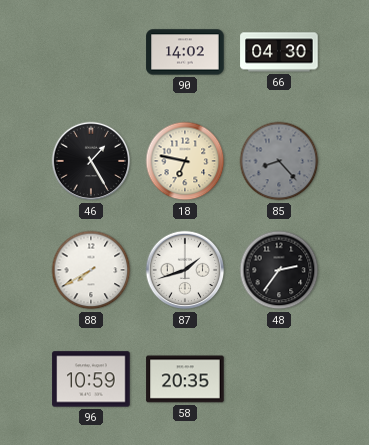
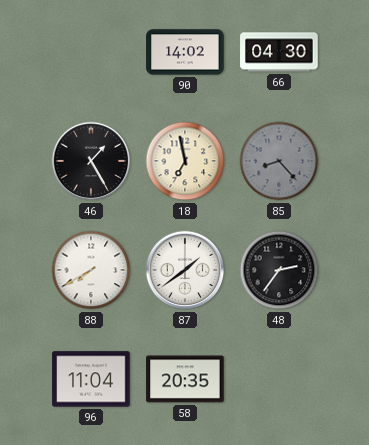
18: 6:47 -> 6:58
87: 1:42 -> 1:39
96: 10:59 -> 11:04
